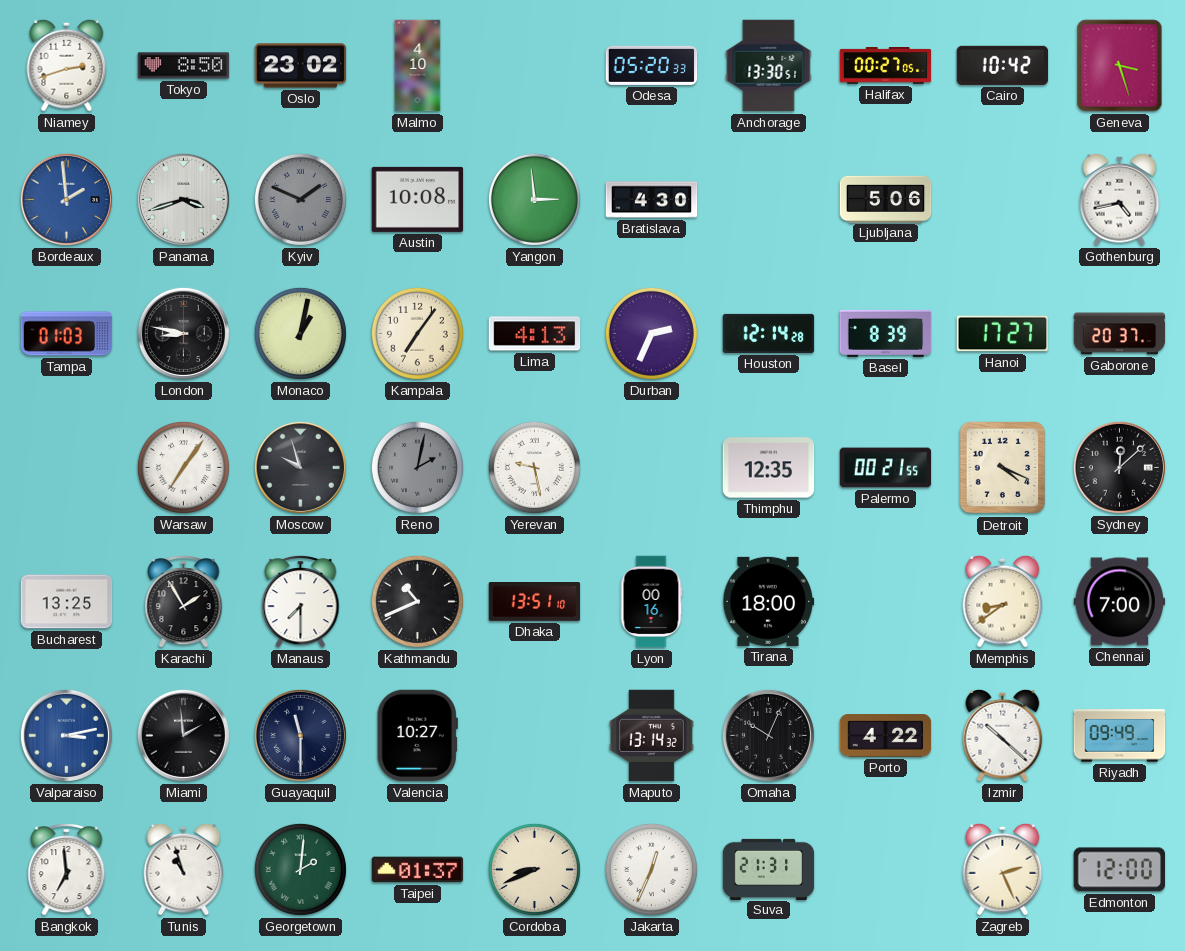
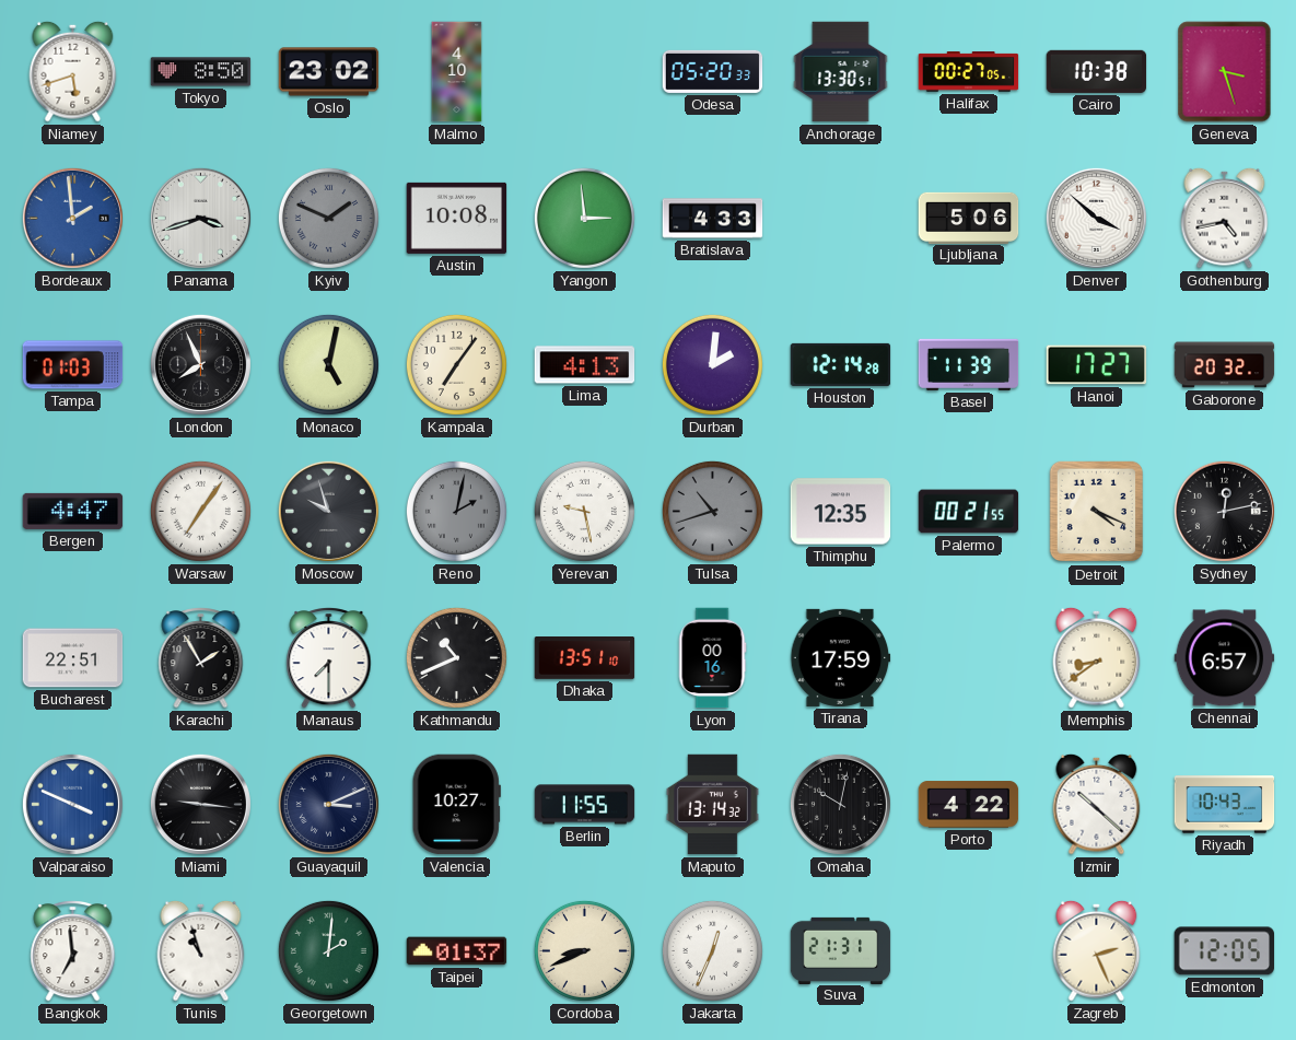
Niamey: 2:42 -> 5:42
Cairo: 10:42 -> 10:38
Bratislava: 4:30 -> 4:33
Denver: none -> 3:52
London: 8:47 -> 7:56
Monaco: 1:02 -> 5:02
Durban: 2:34 -> 2:01
Basel: 8:39 -> 11:39
Gaborone: 20:37 -> 20:32
Bergen: none -> 4:47
Tulsa: none -> 10:42
Sydney: 12:08 -> 12:13
Bucharest: 13:25 -> 22:51
Tirana: 18:00 -> 17:59
Chennai: 7:00 -> 6:57
Valparaiso: 3:13 -> 3:49
Miami: 1:59 -> 9:16
Guayaquil: 11:30 -> 3:11
Berlin: none -> 11:55
Omaha: 10:04 -> 10:02
Riyadh: 09:49 -> 10:43
Edmonton: 12:00 -> 12:05
